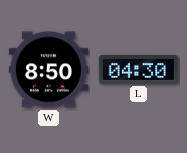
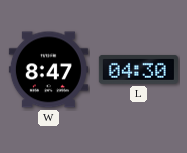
W: 8:50 -> 8:47
